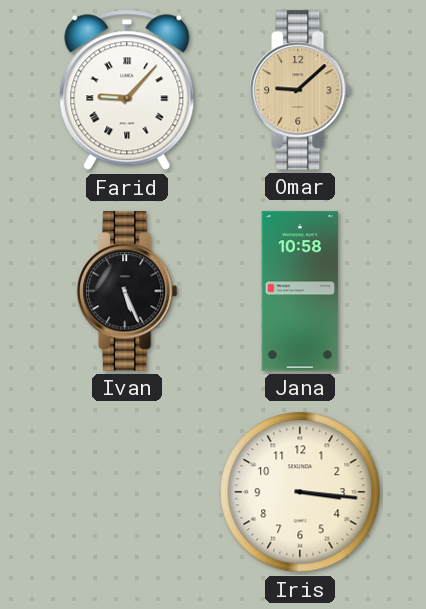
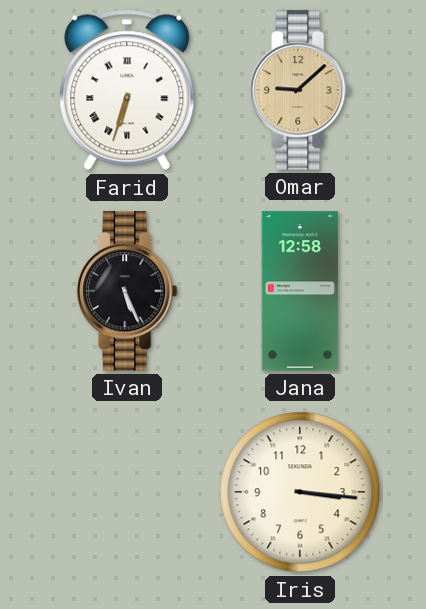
Farid: 9:07 -> 6:33
Jana: 10:58 -> 12:58
